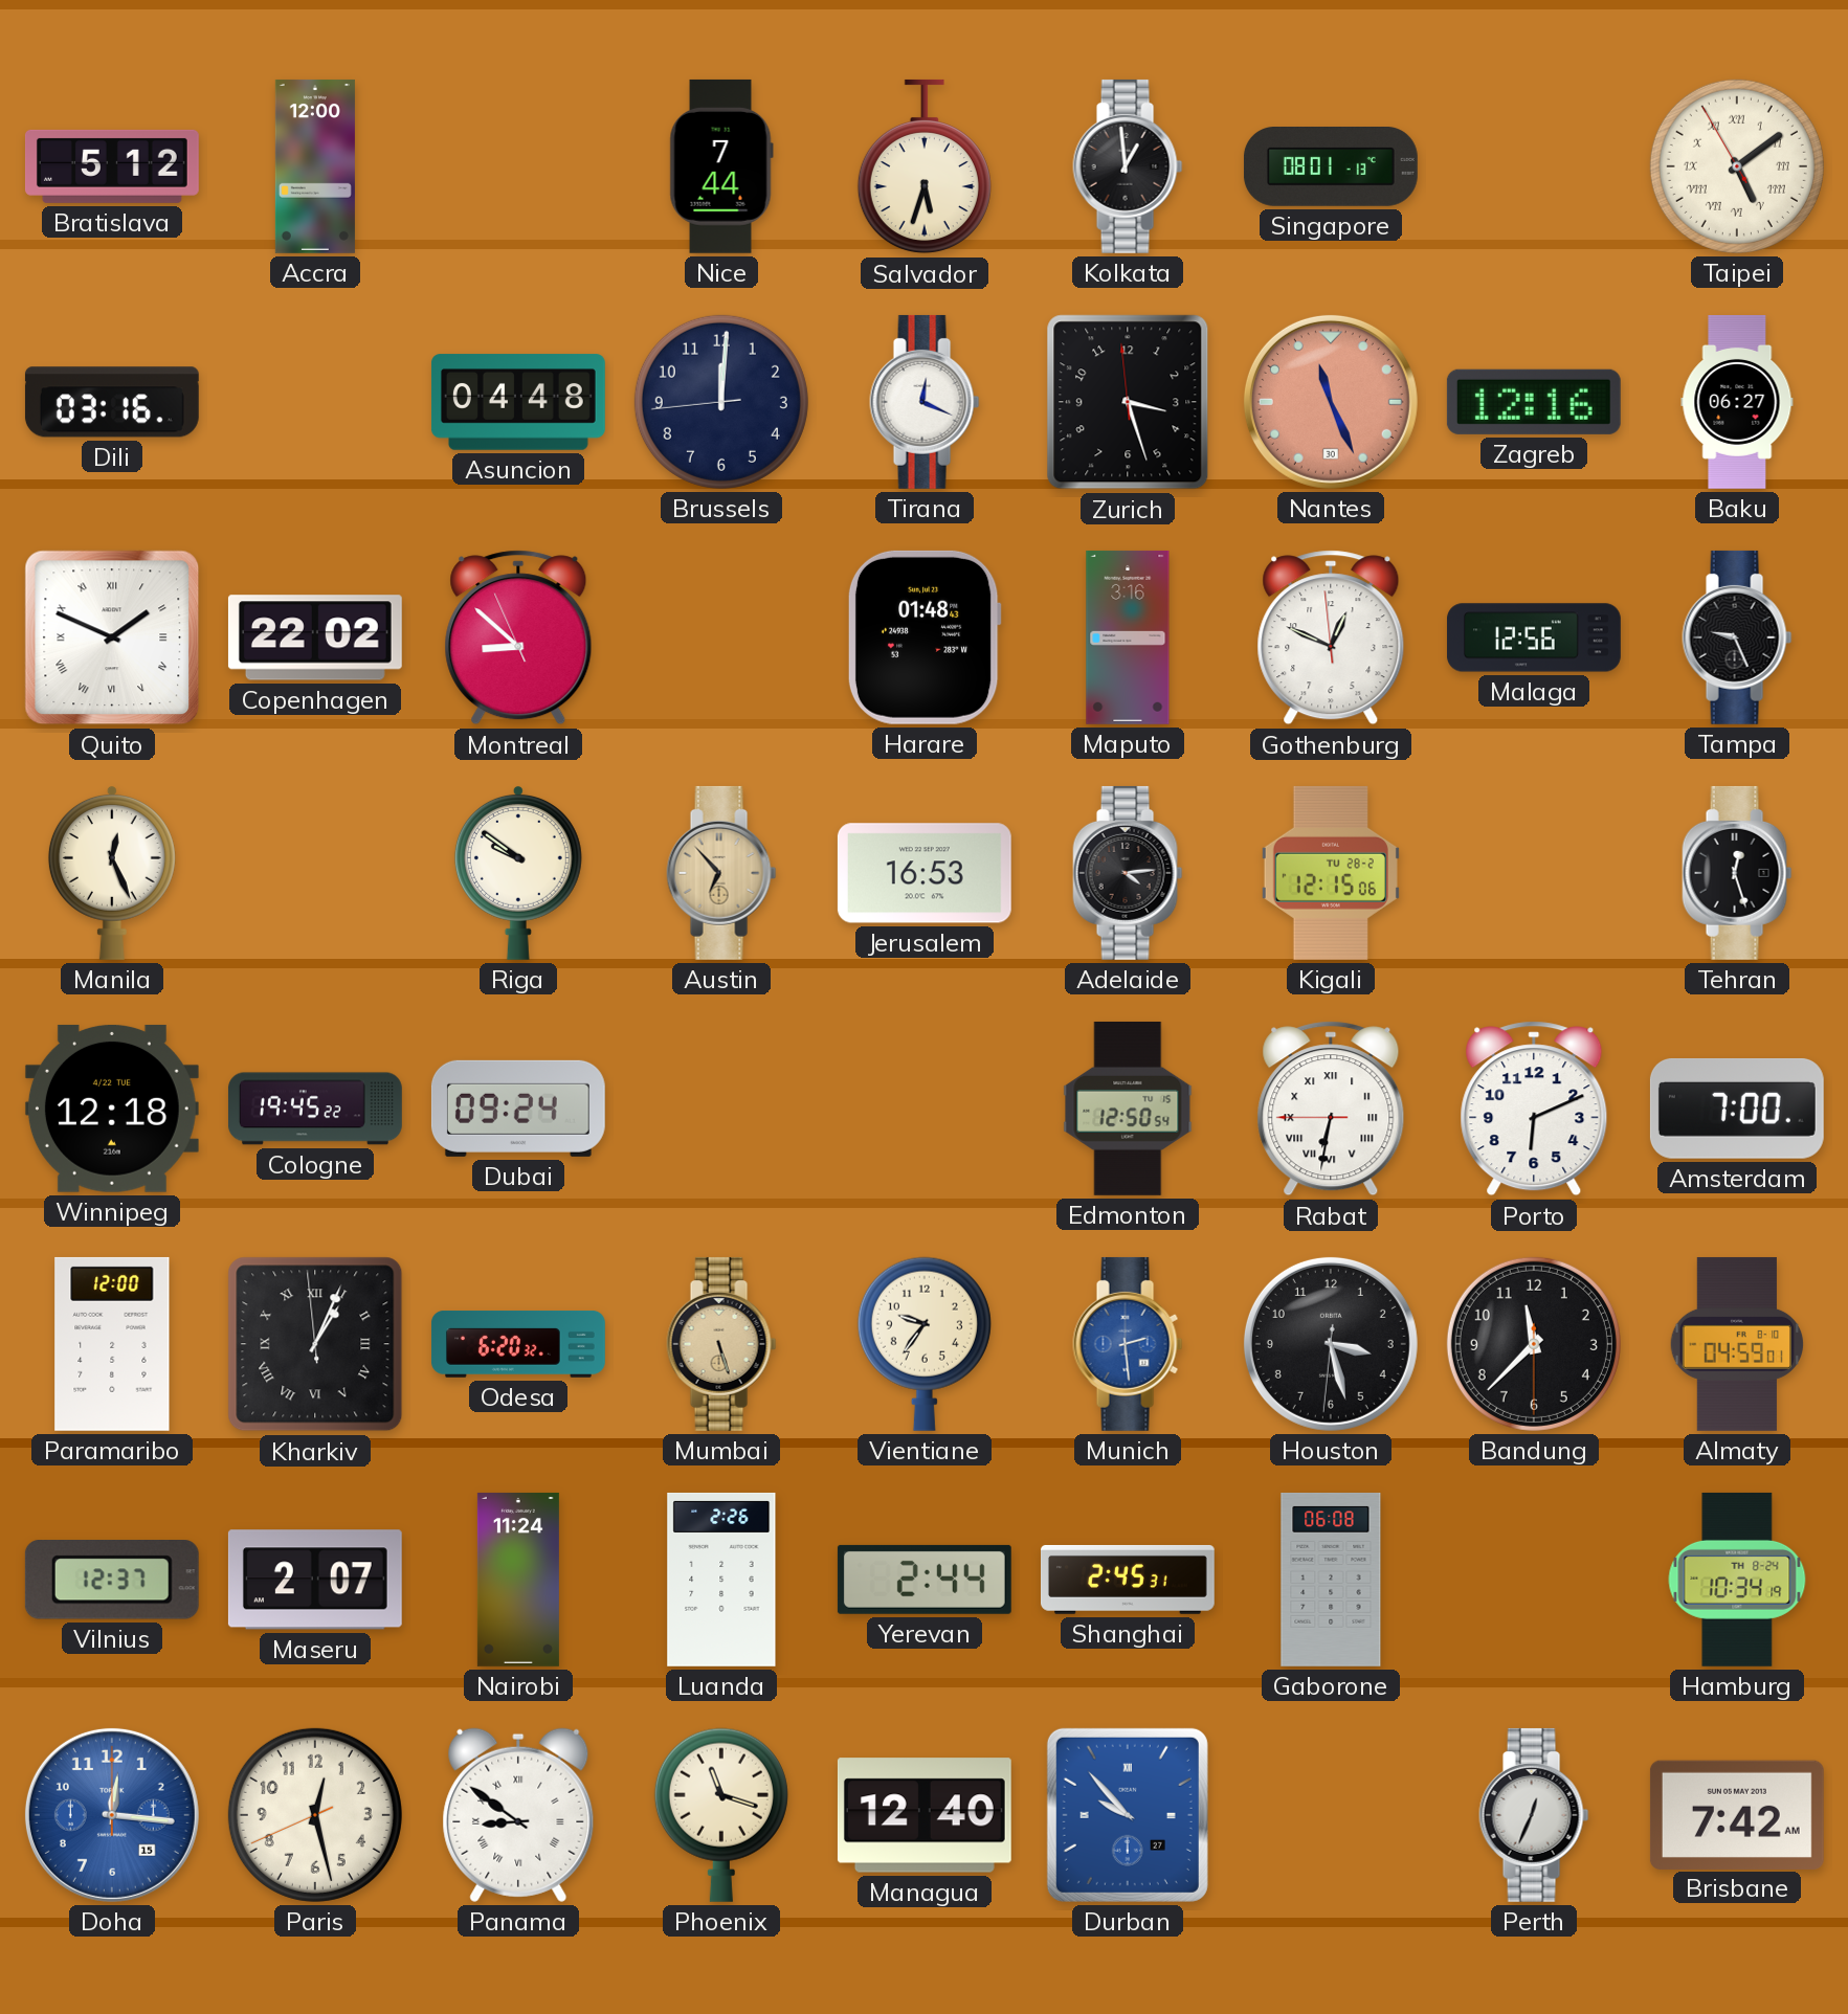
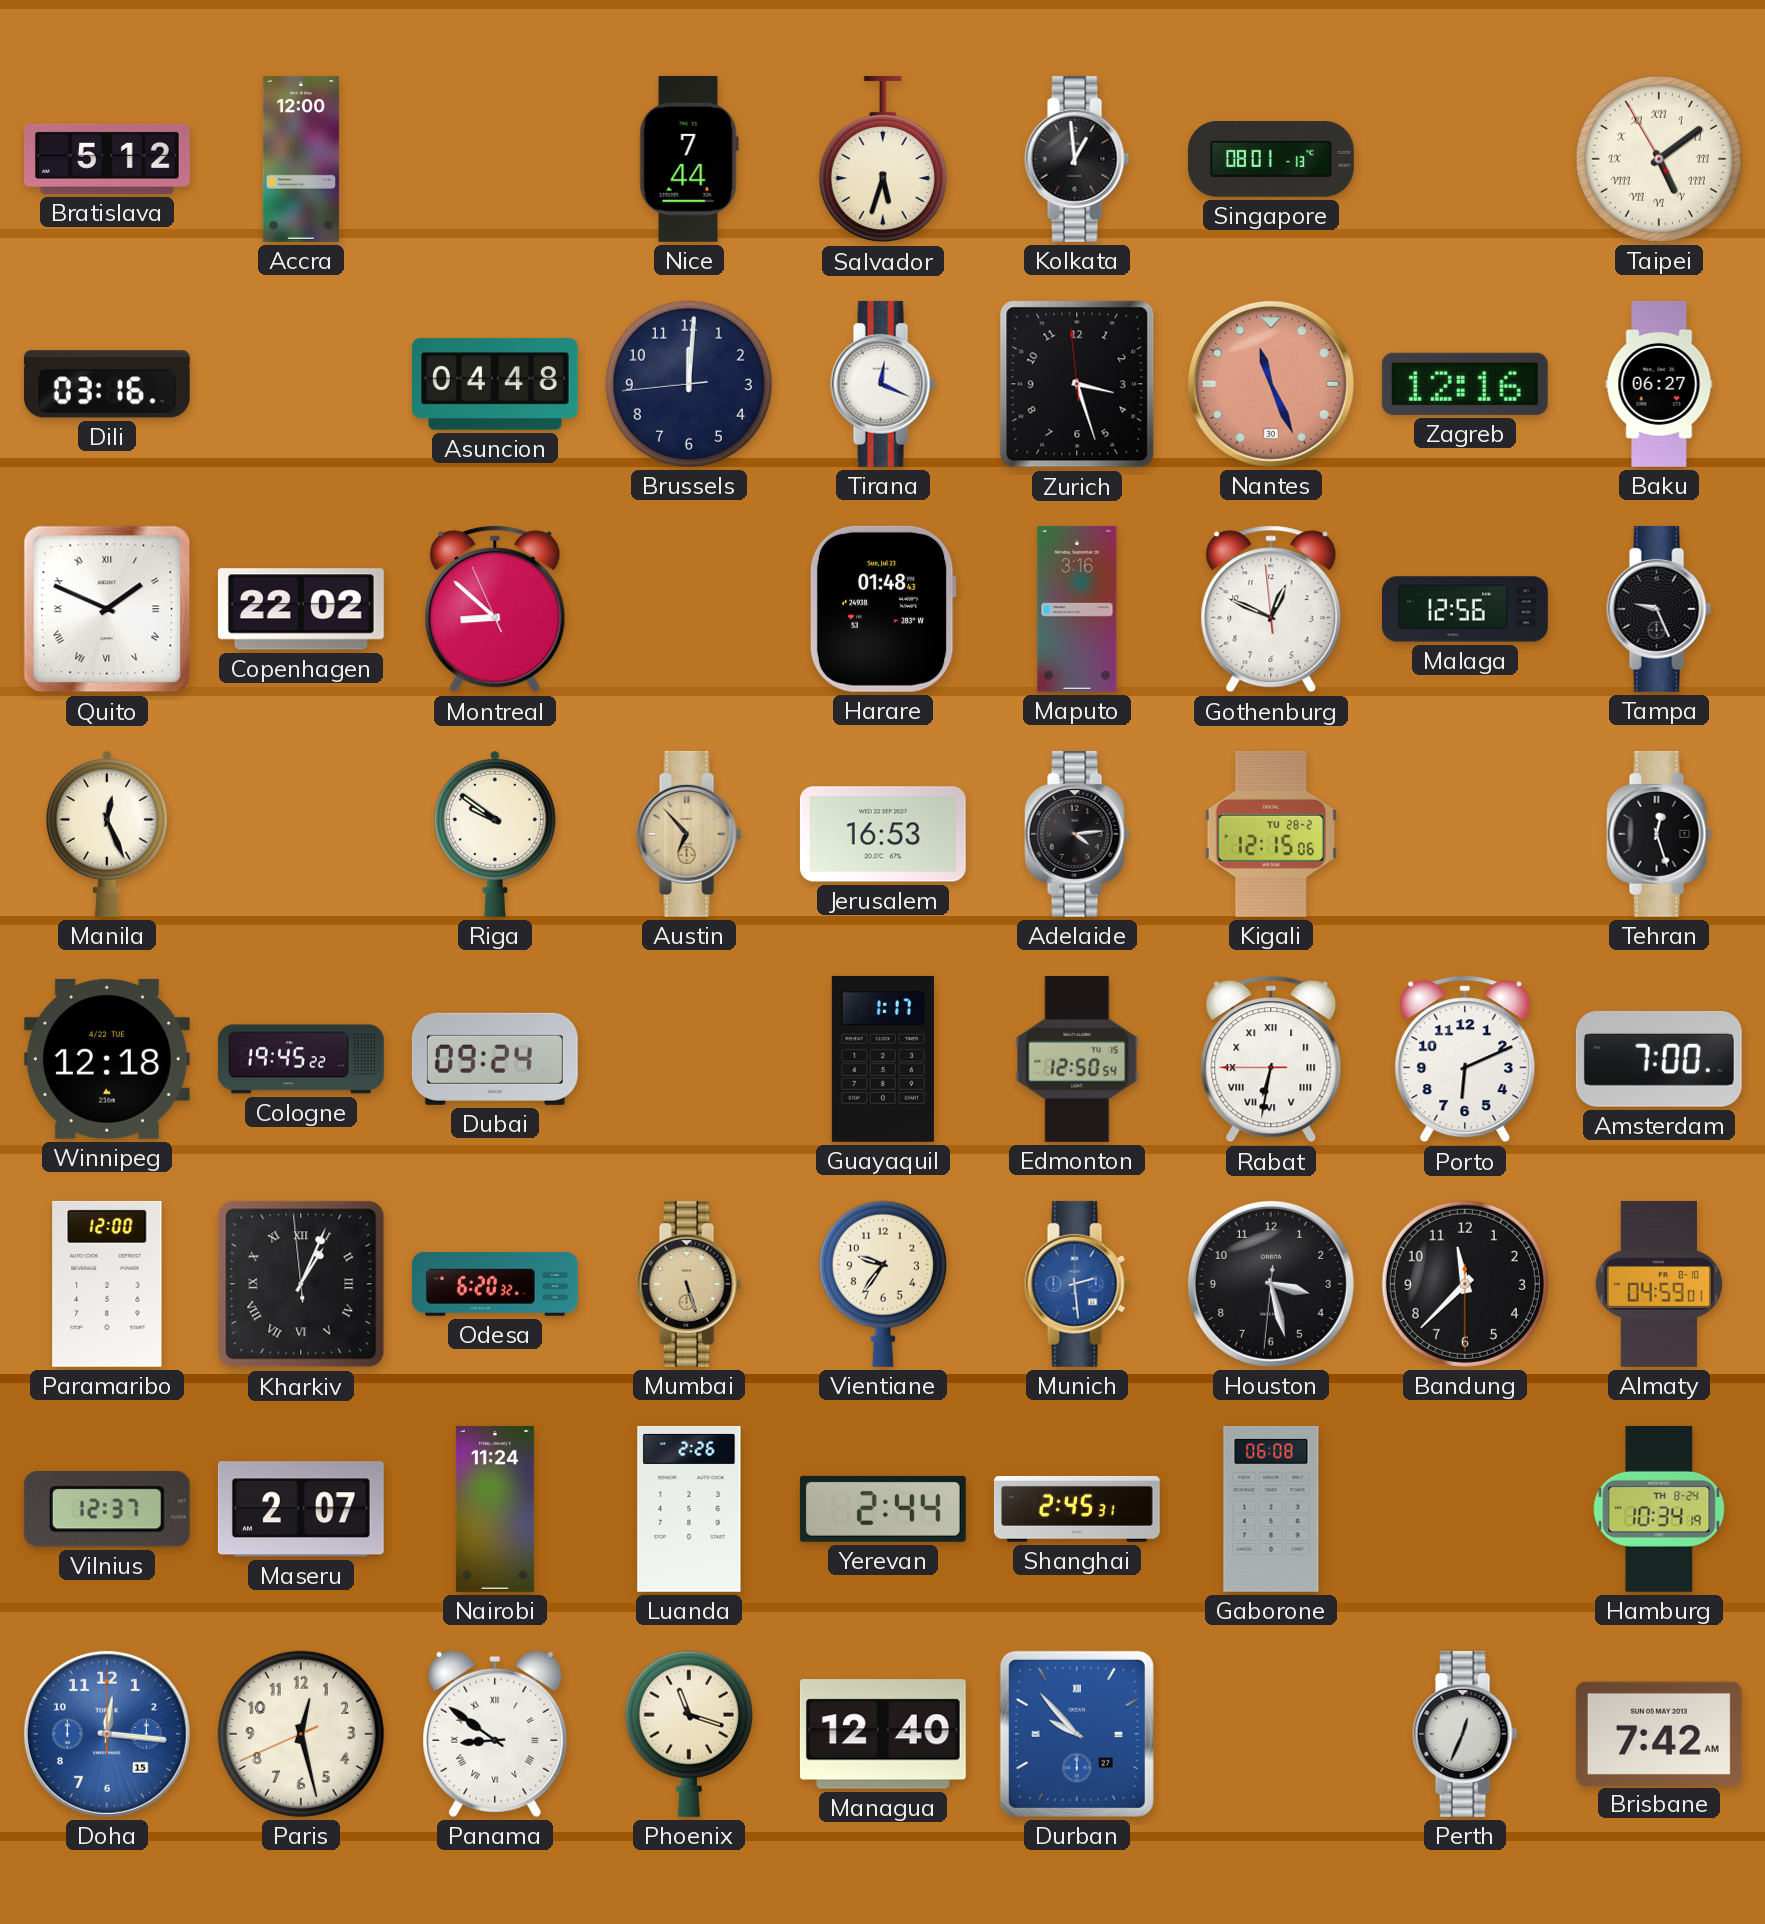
Guayaquil: none -> 1:17
